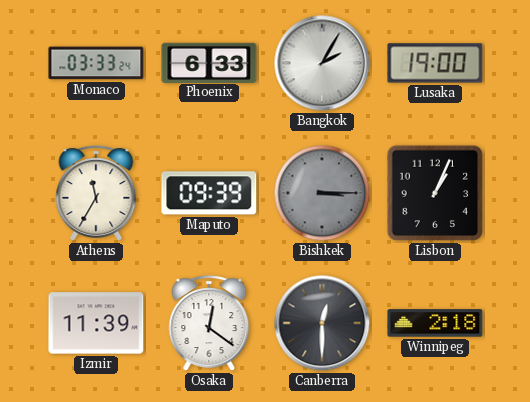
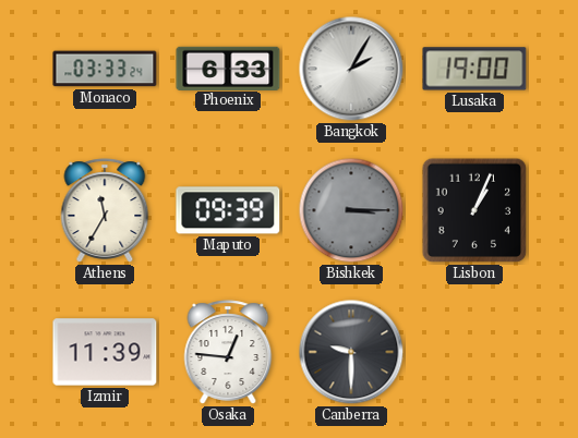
Osaka: 12:21 -> 12:46
Canberra: 12:30 -> 9:30
Winnipeg: 2:18 -> none
